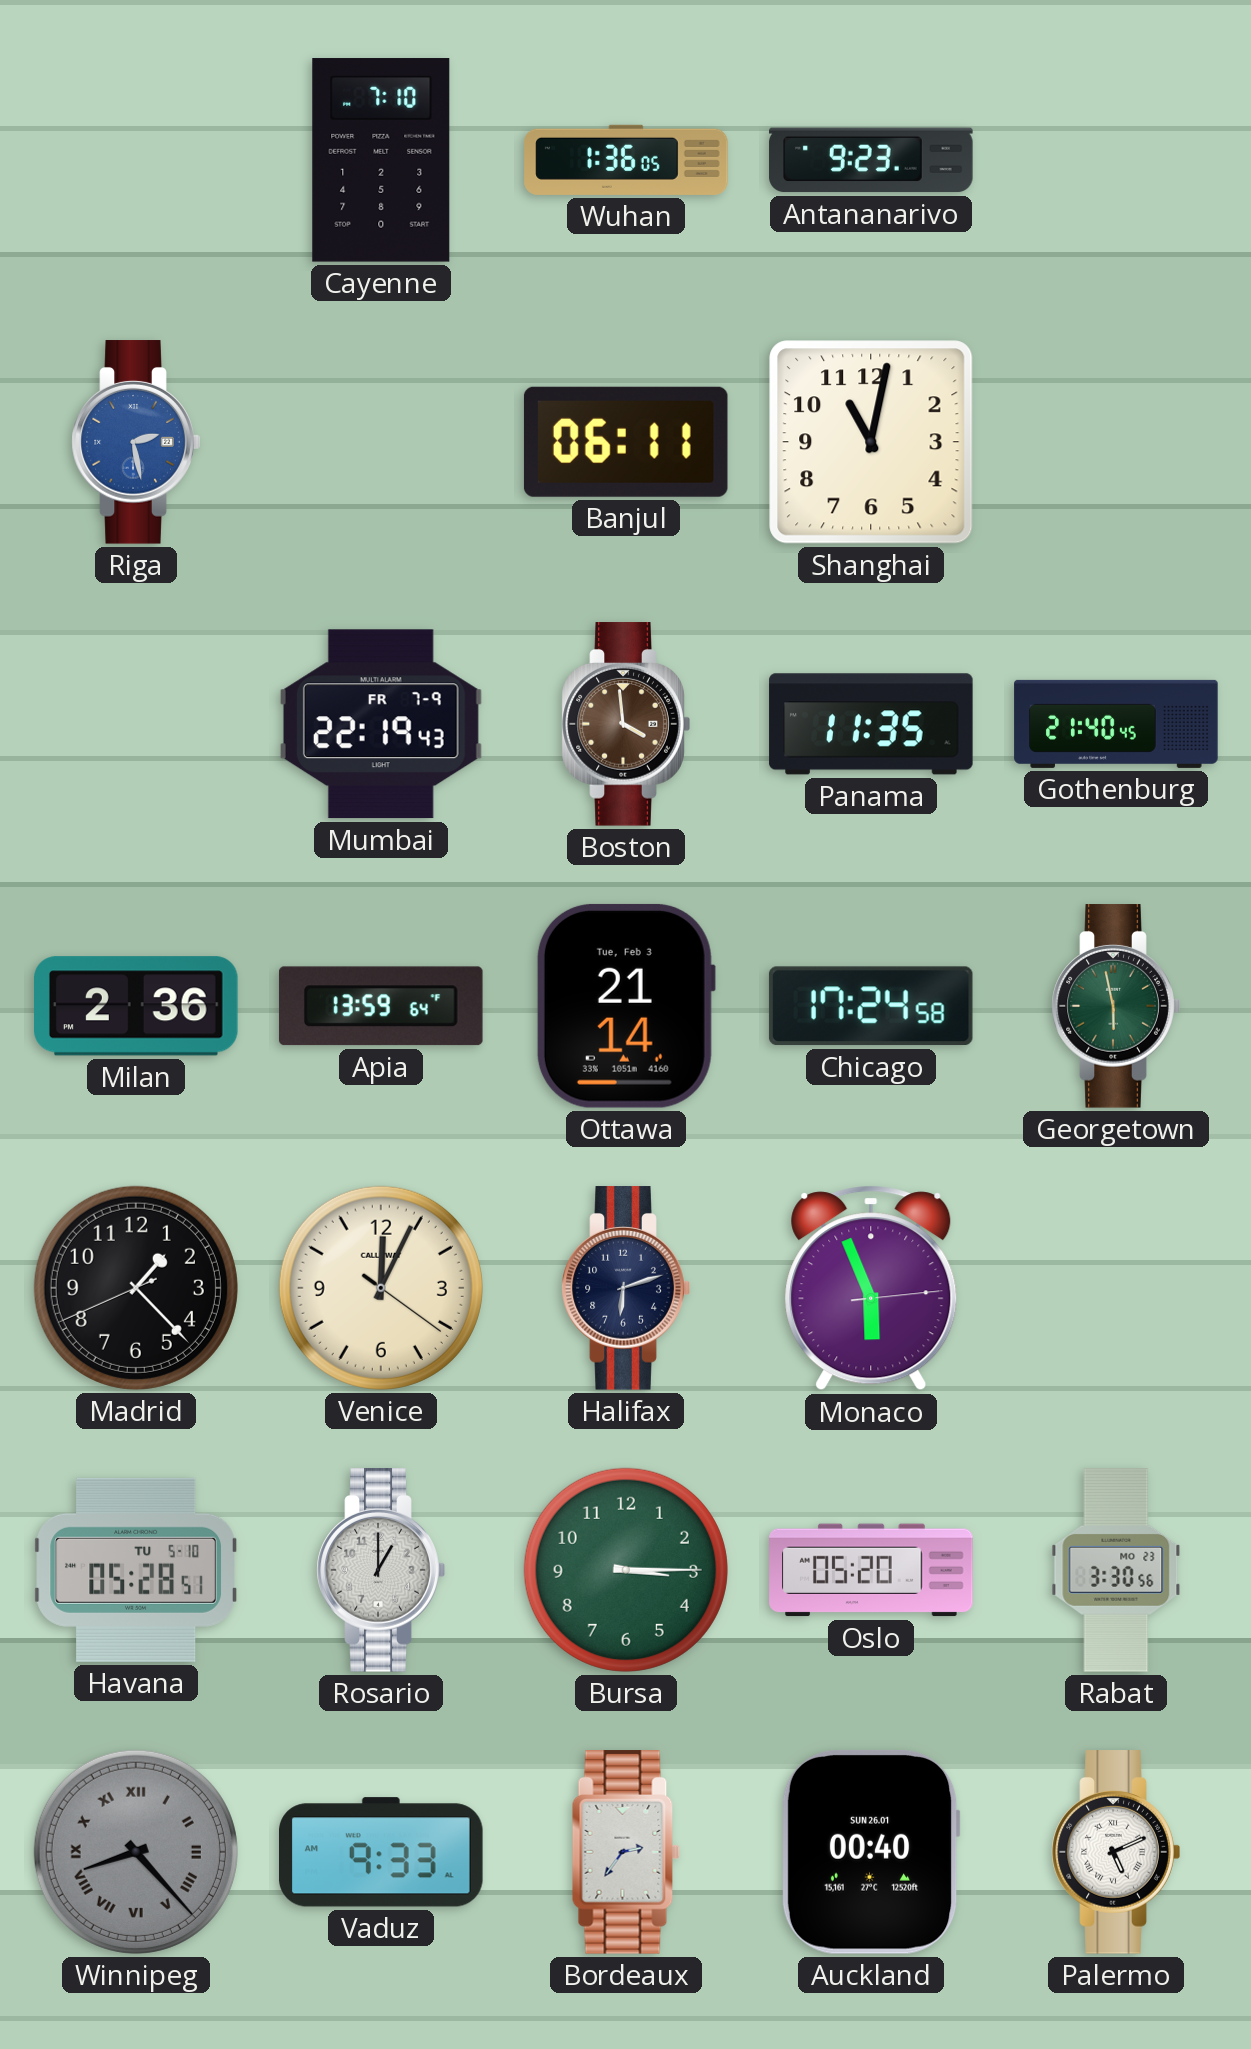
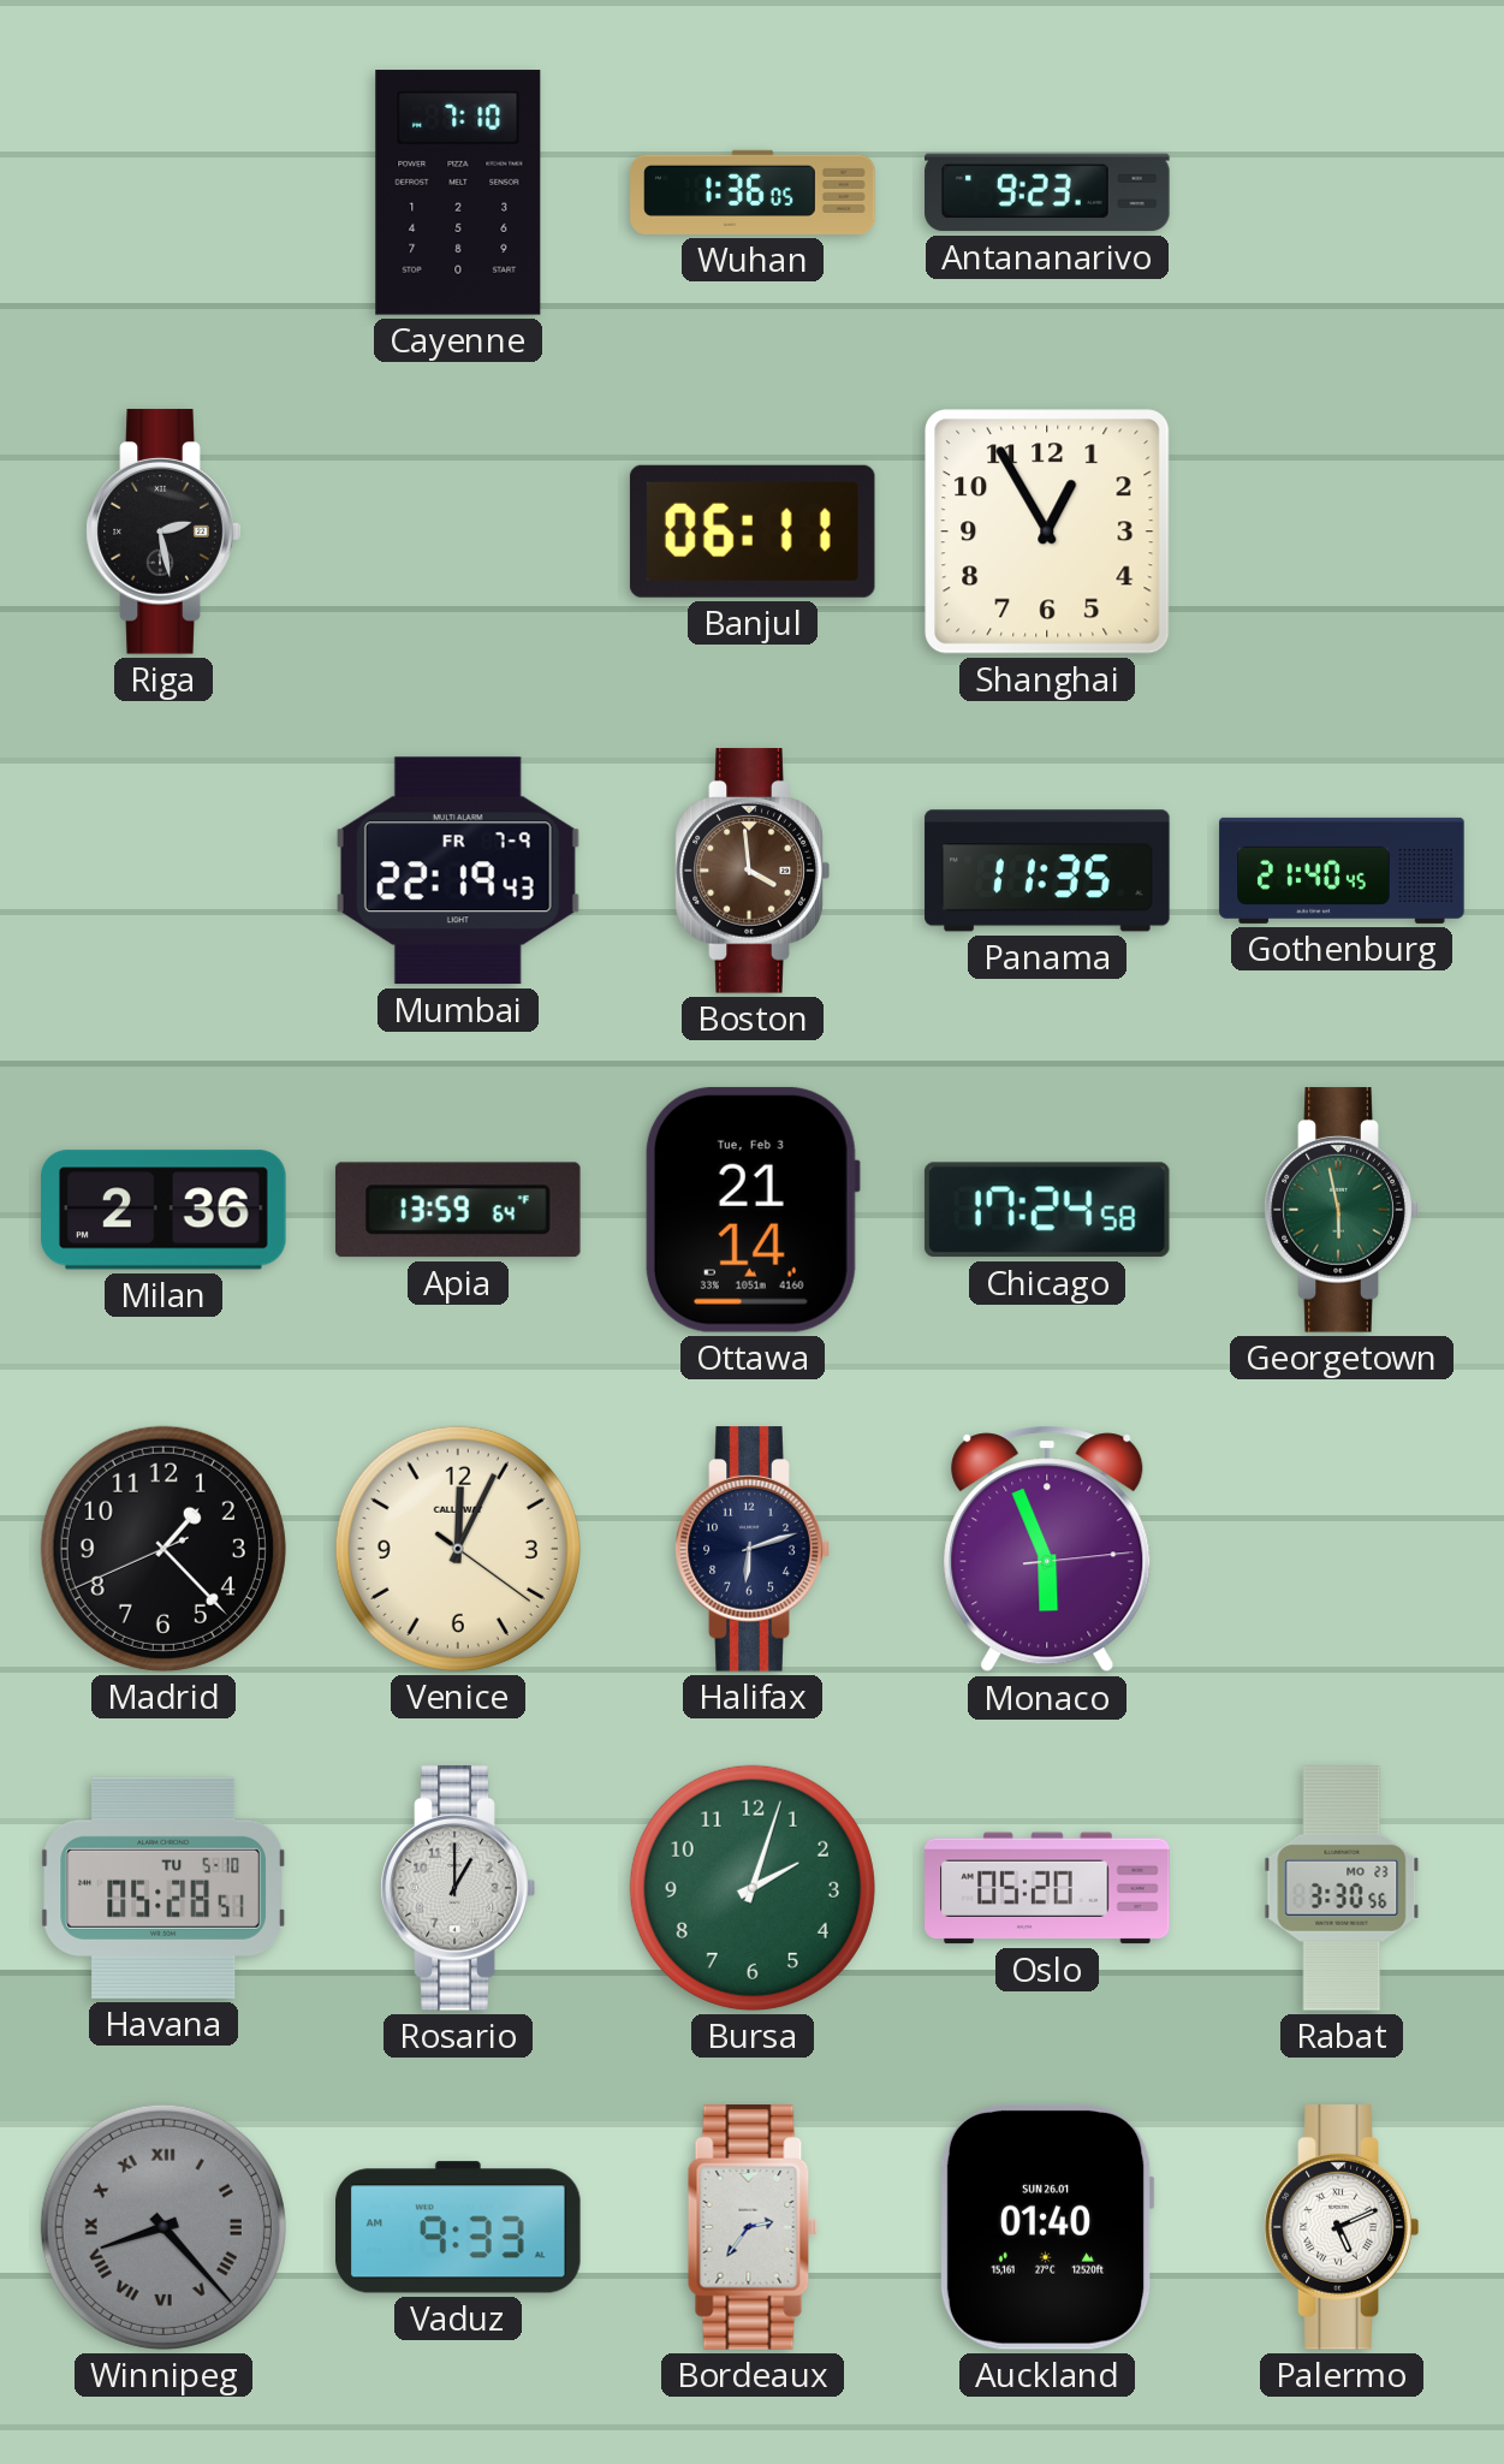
Riga dial: blue -> black
Shanghai: 11:02 -> 12:55
Bursa: 3:15 -> 2:03
Auckland: 00:40 -> 01:40
